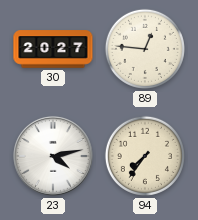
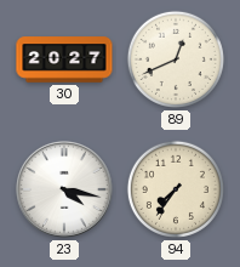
89: 12:46 -> 12:41
23: 4:13 -> 4:17
